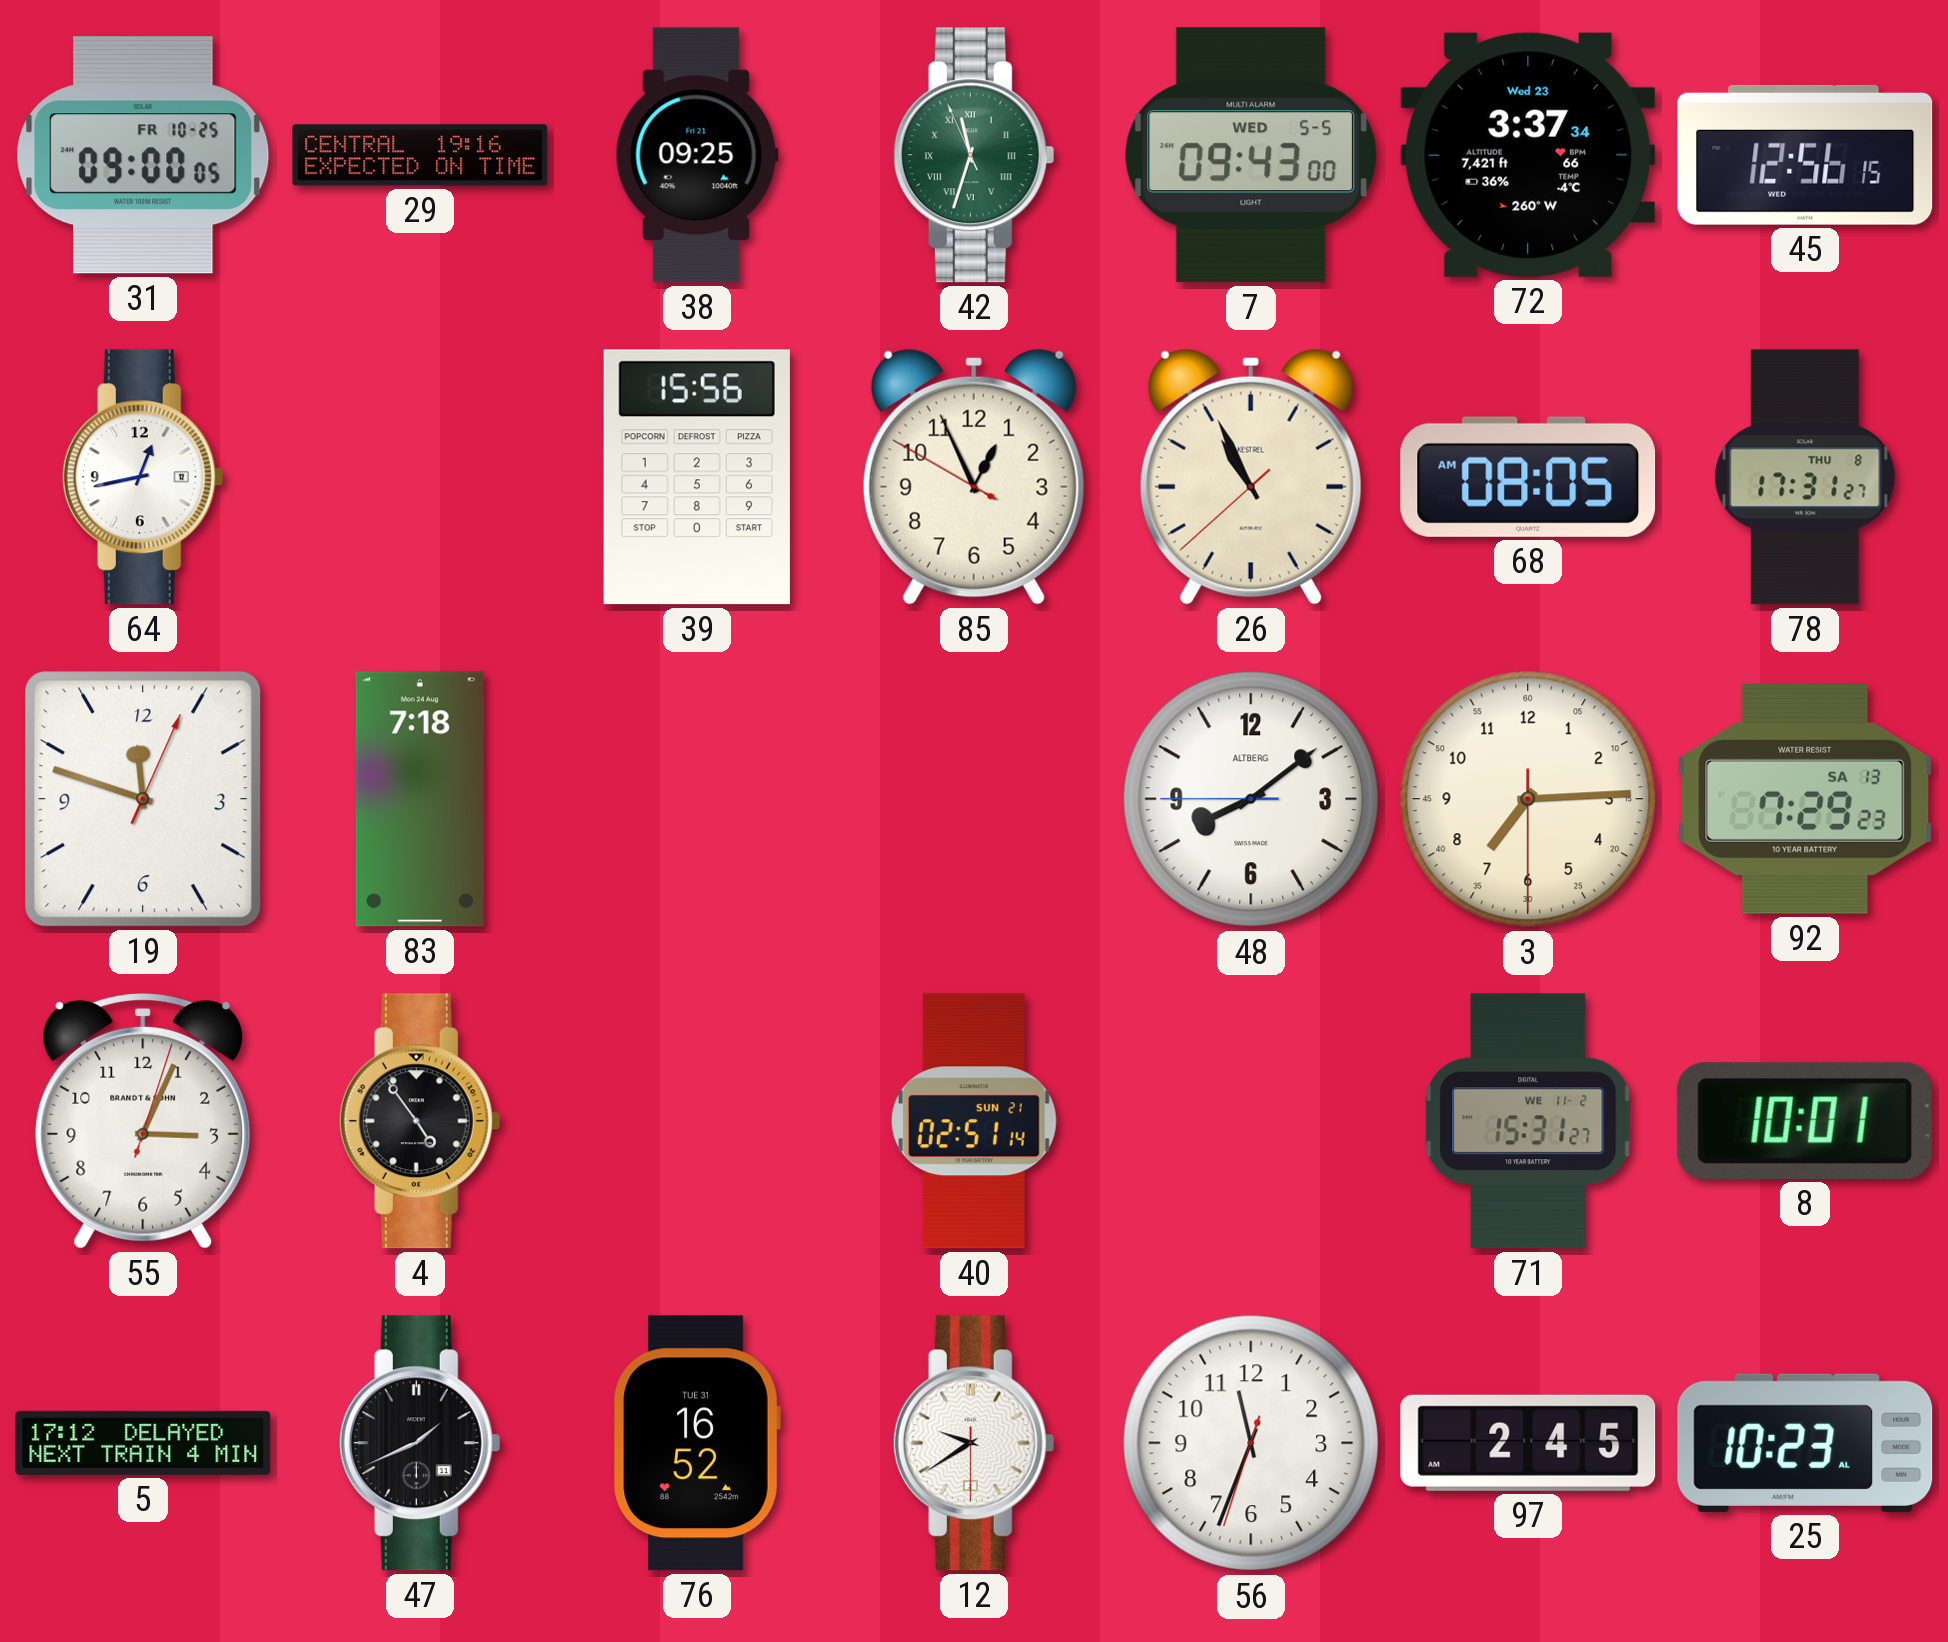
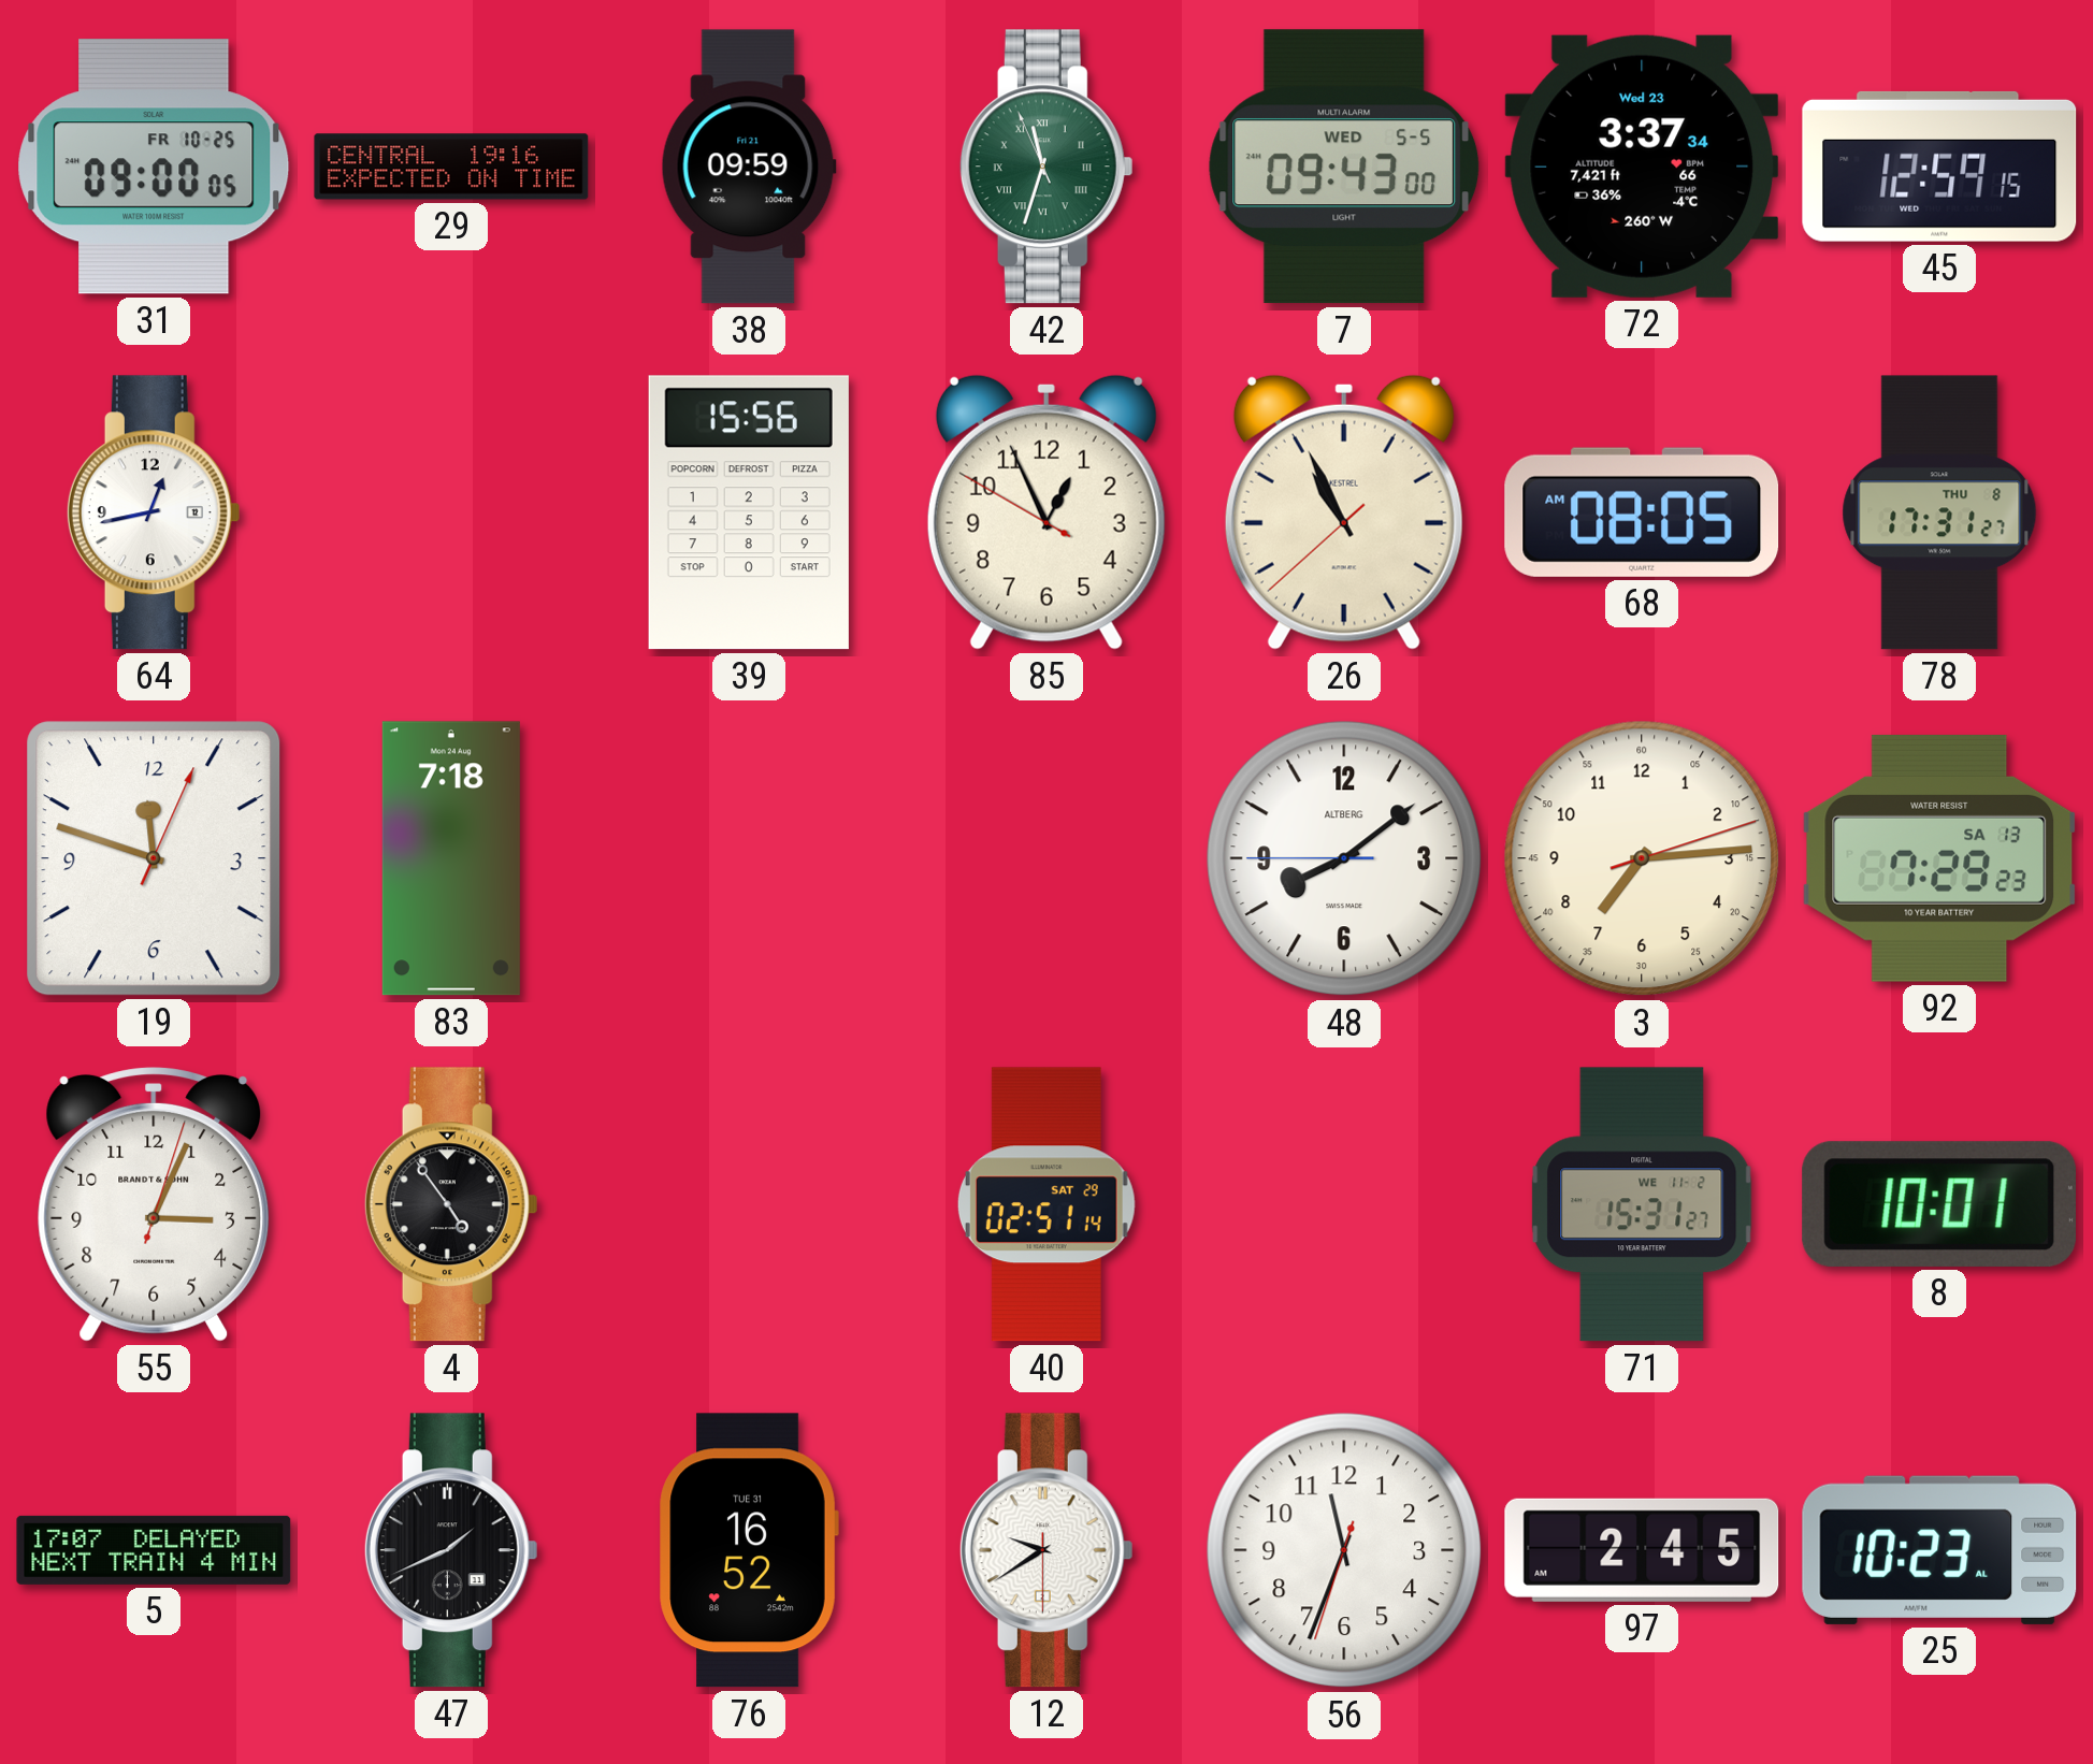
38: 09:25 -> 09:59
45: 12:56 -> 12:59
3: 7:14:30 -> 7:14:12
40 date: SUN 21 -> SAT 29
5: 17:12 -> 17:07
